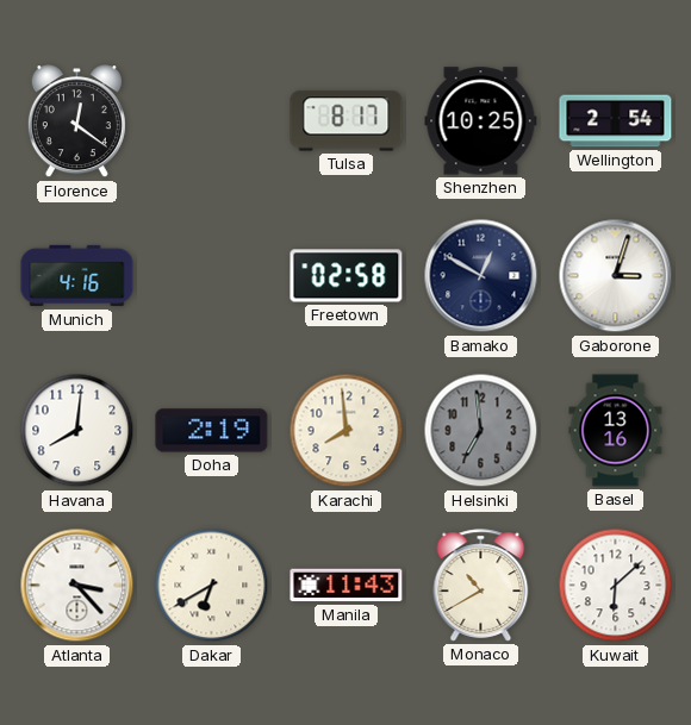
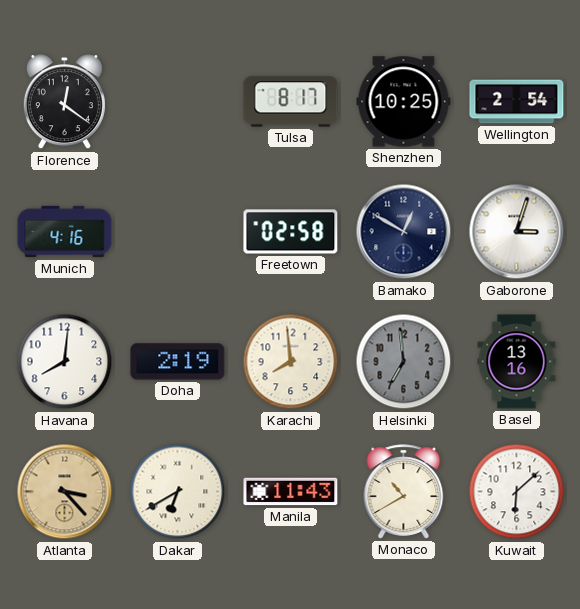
Atlanta dial: white -> champagne
